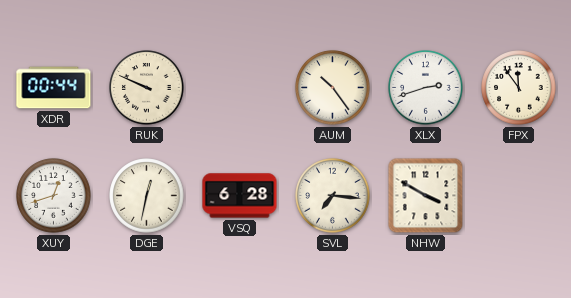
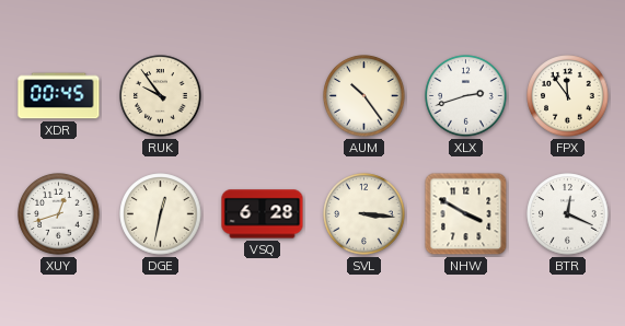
XDR: 00:44 -> 00:45
RUK: 9:49 -> 9:54
SVL: 7:16 -> 3:16
BTR: none -> 12:19
